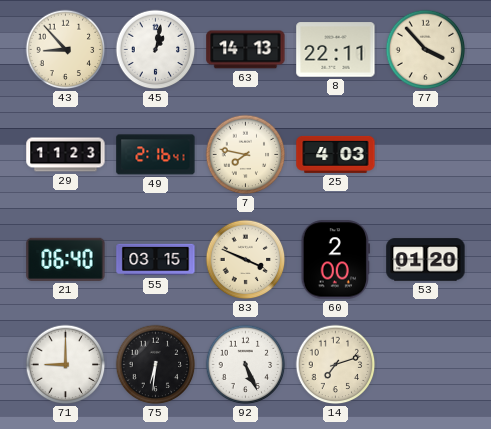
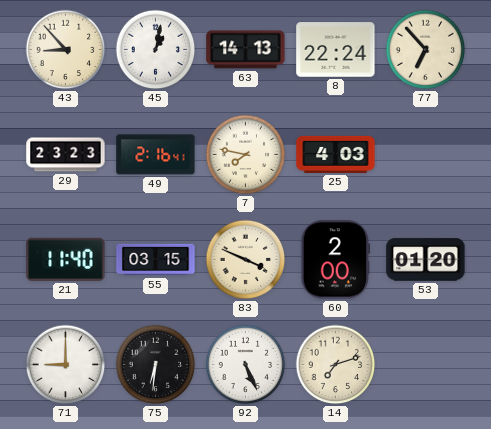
8: 22:11 -> 22:24
77: 3:53 -> 6:53
29: 11:23 -> 23:23
21: 06:40 -> 11:40
